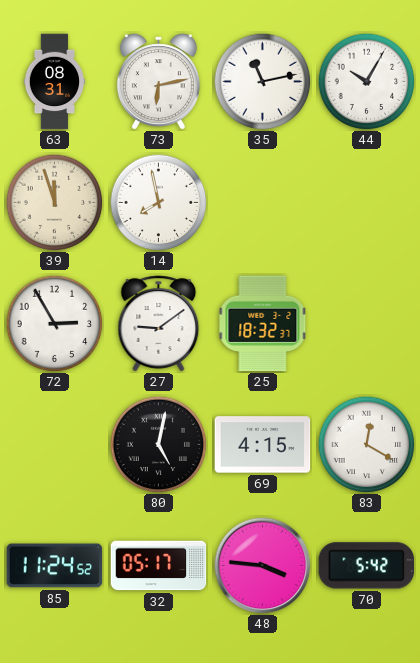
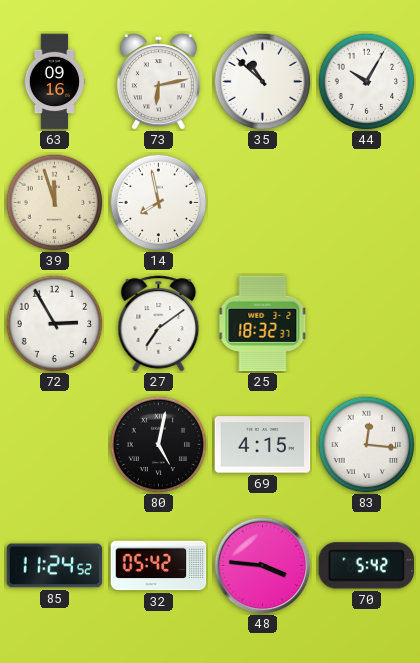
63: 08:31 -> 09:16
35: 11:13 -> 10:52
27: 9:09 -> 7:09
83: 12:20 -> 12:16
32: 05:17 -> 05:42
